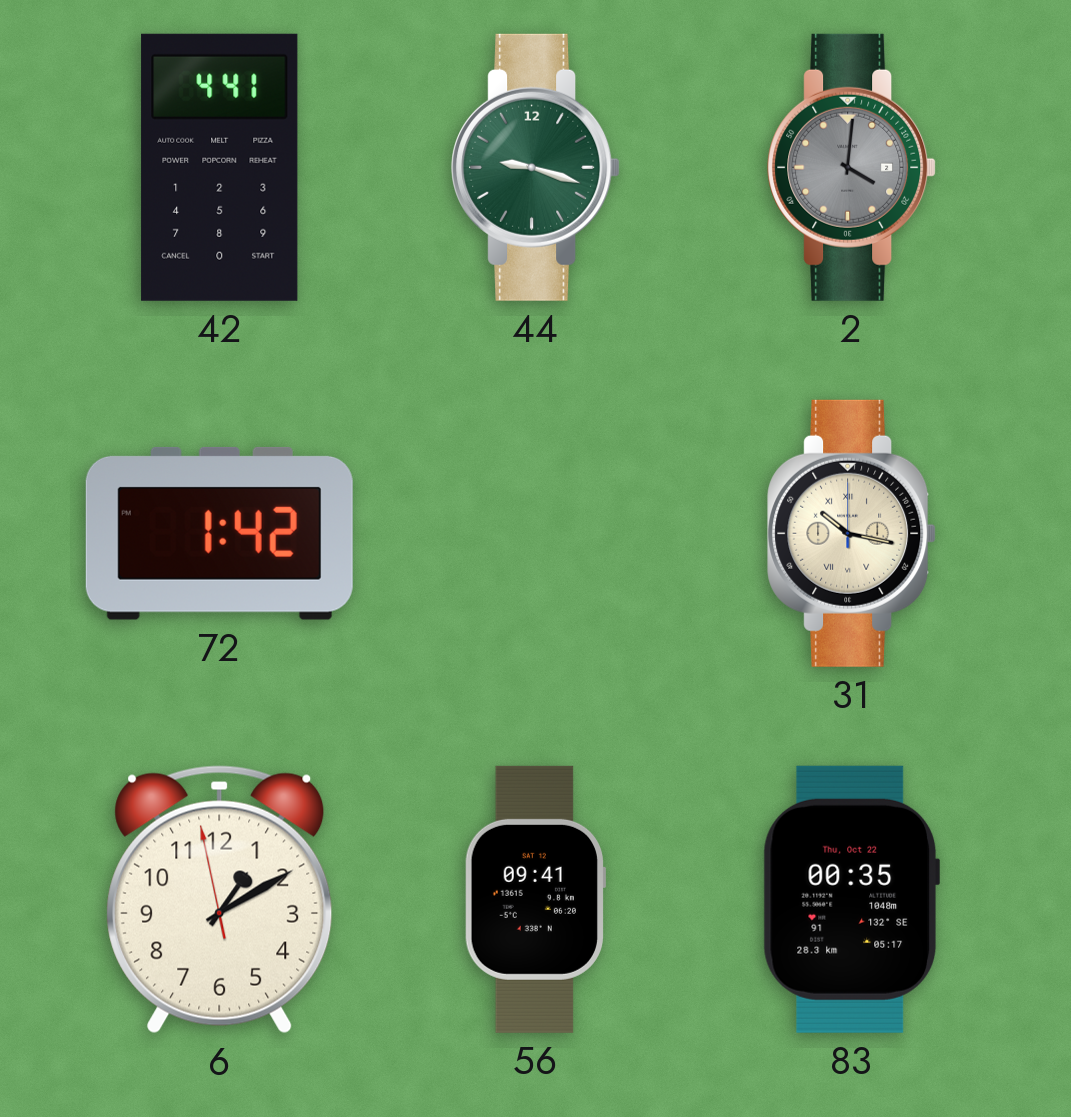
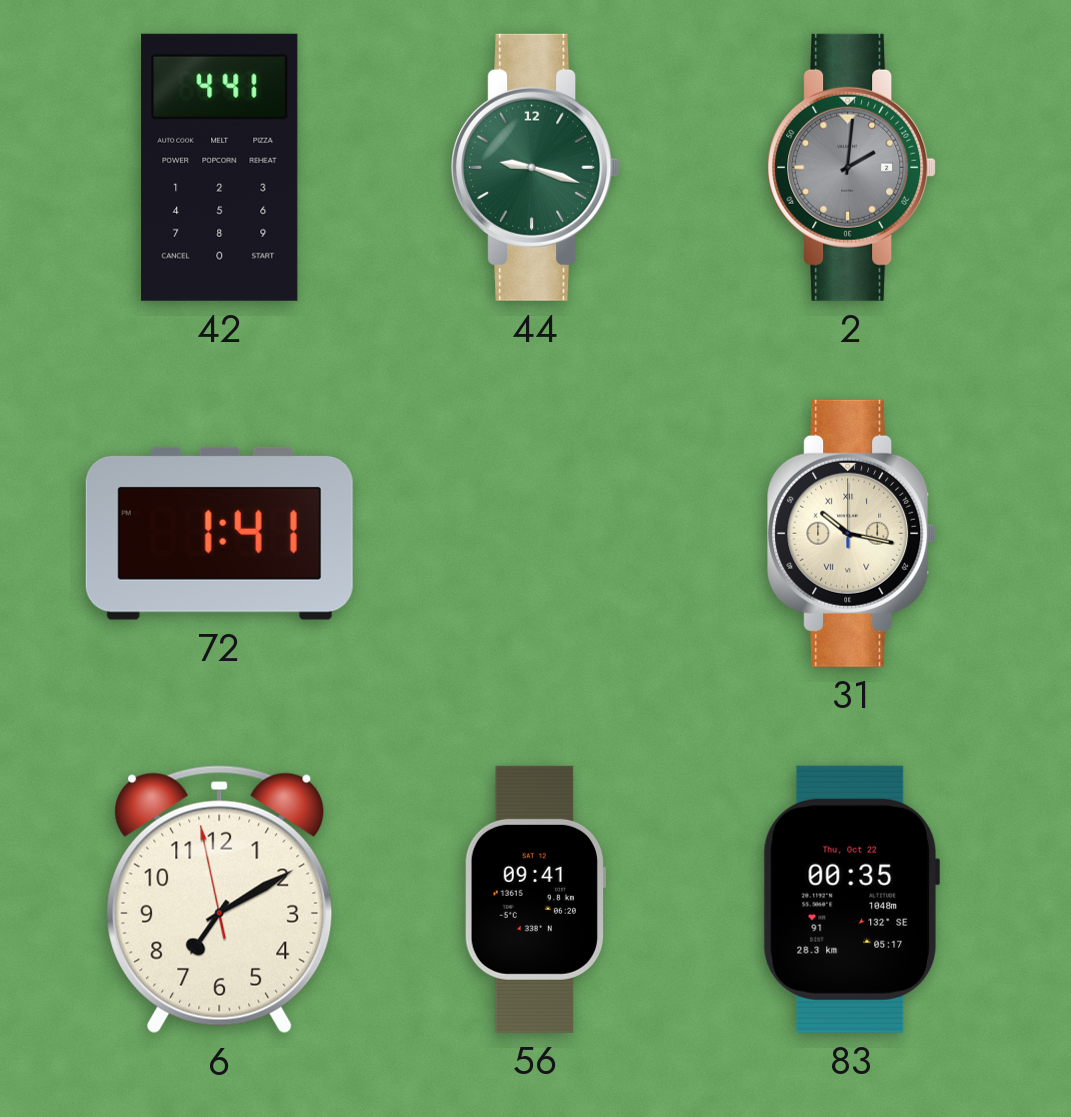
2: 4:01 -> 2:01
72: 1:42 -> 1:41
6: 1:09 -> 7:09
